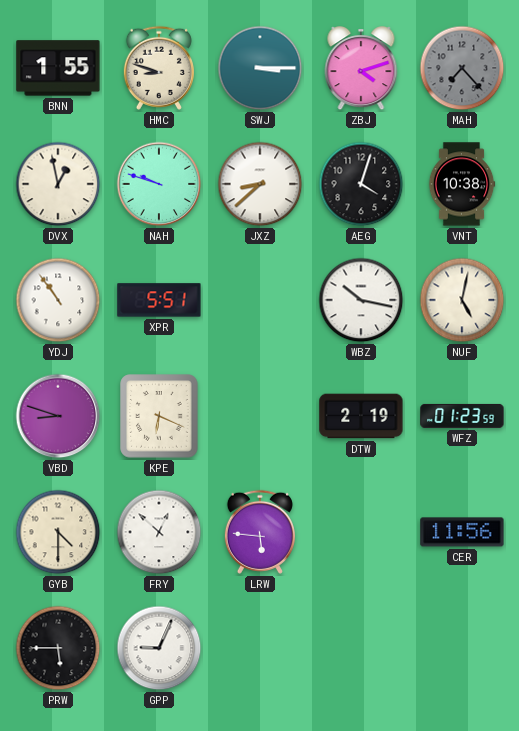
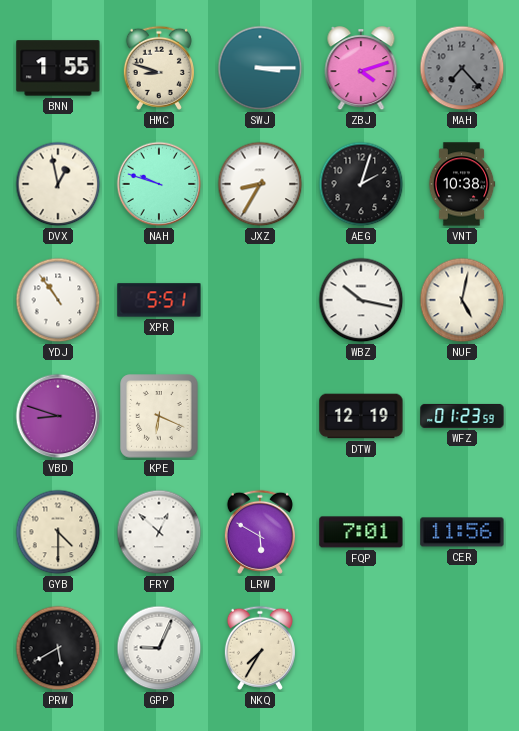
JXZ: 8:38 -> 8:35
AEG: 4:03 -> 2:03
DTW: 2:19 -> 12:19
LRW: 5:46 -> 5:50
FQP: none -> 7:01
PRW: 5:45 -> 5:40
NKQ: none -> 7:35
